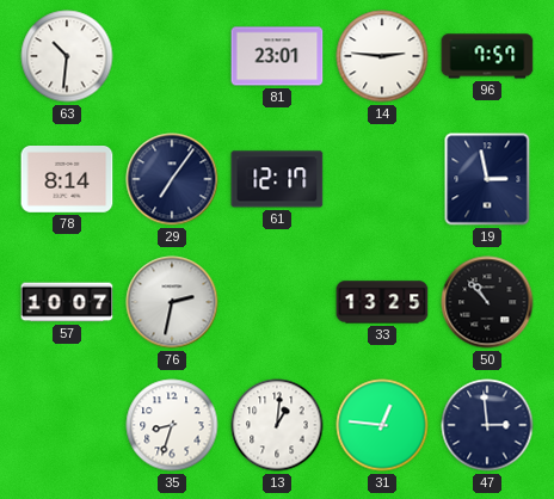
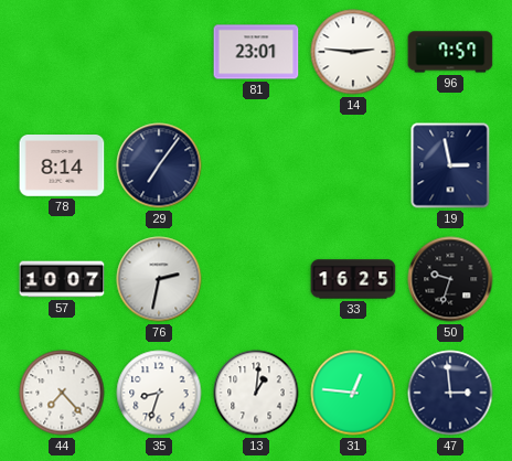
63: 10:31 -> none
61: 12:17 -> none
33: 13:25 -> 16:25
50: 10:53 -> 9:33
44: none -> 7:23
